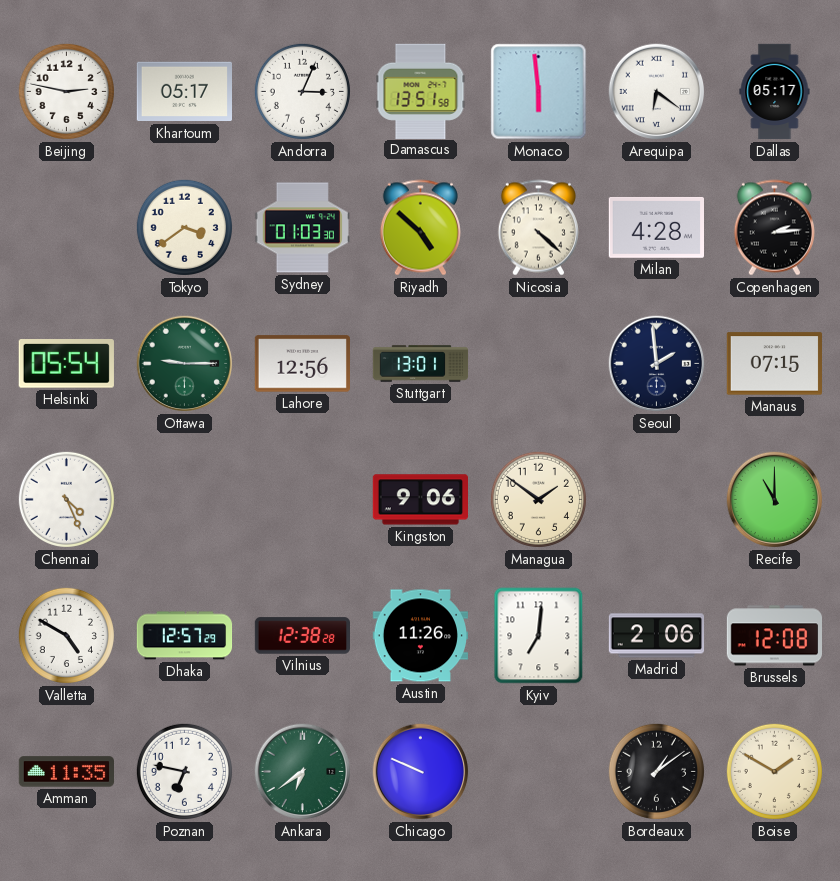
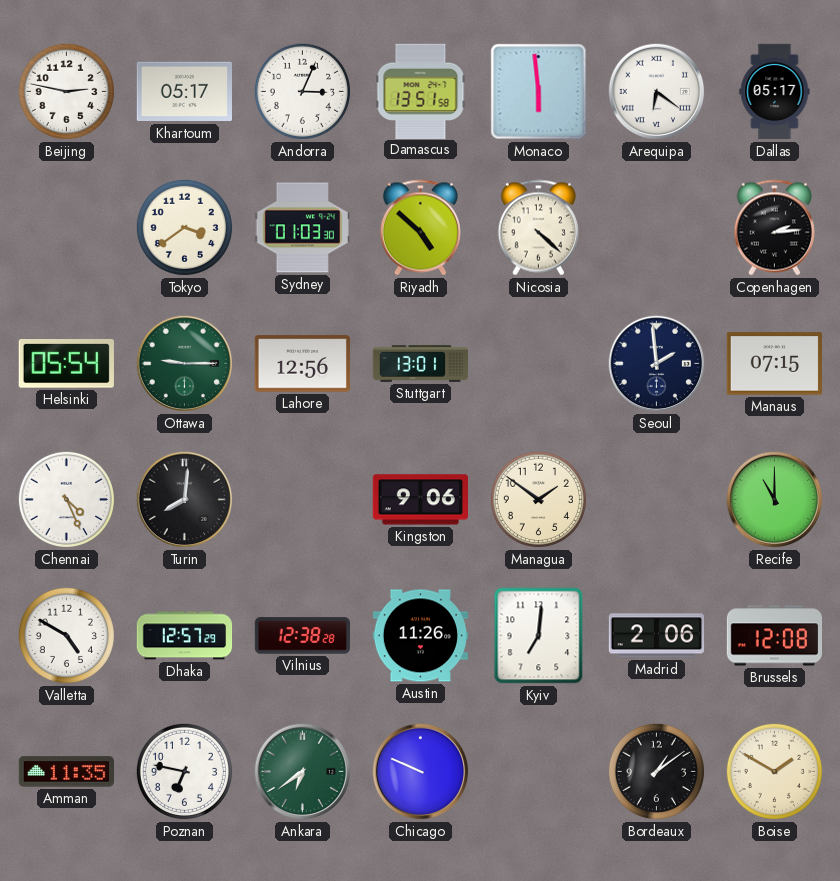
Milan: 4:28 -> none
Turin: none -> 8:01
